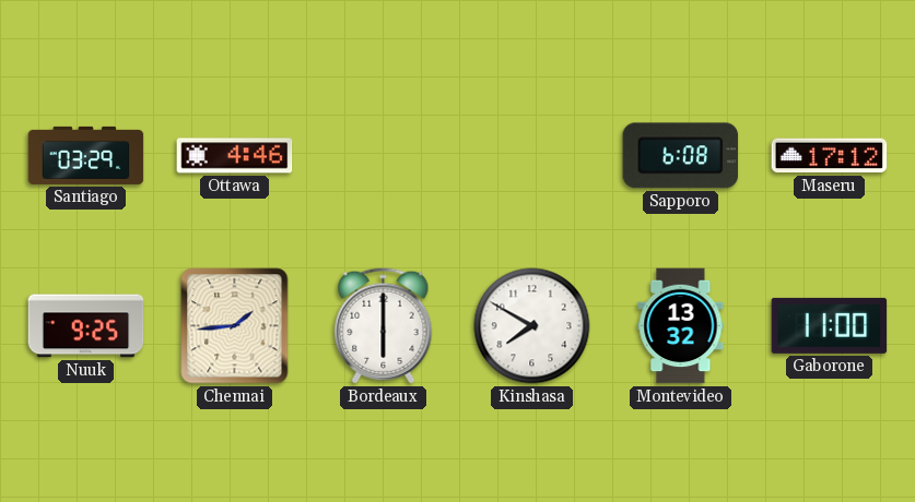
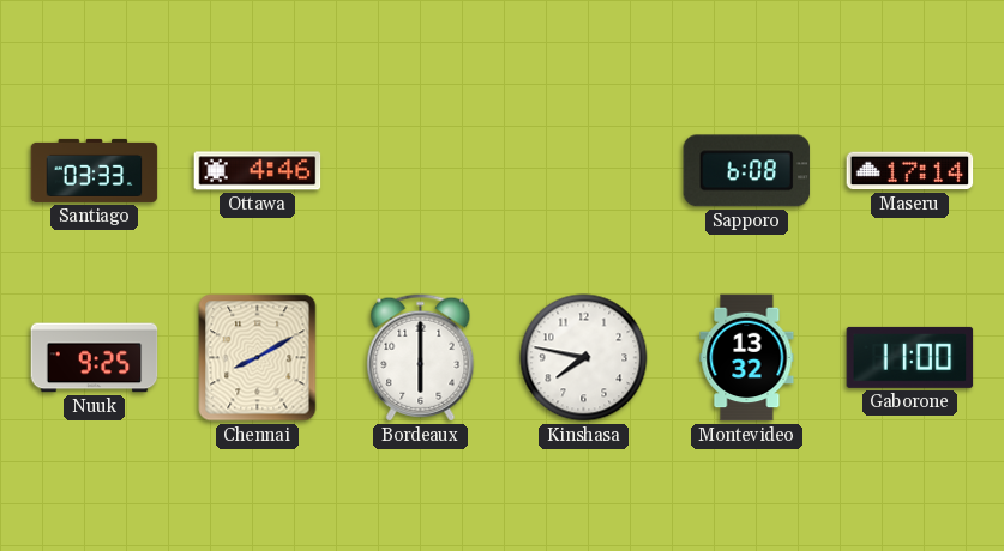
Santiago: 03:29 -> 03:33
Maseru: 17:12 -> 17:14
Chennai: 1:44 -> 8:10
Kinshasa: 7:50 -> 7:47
